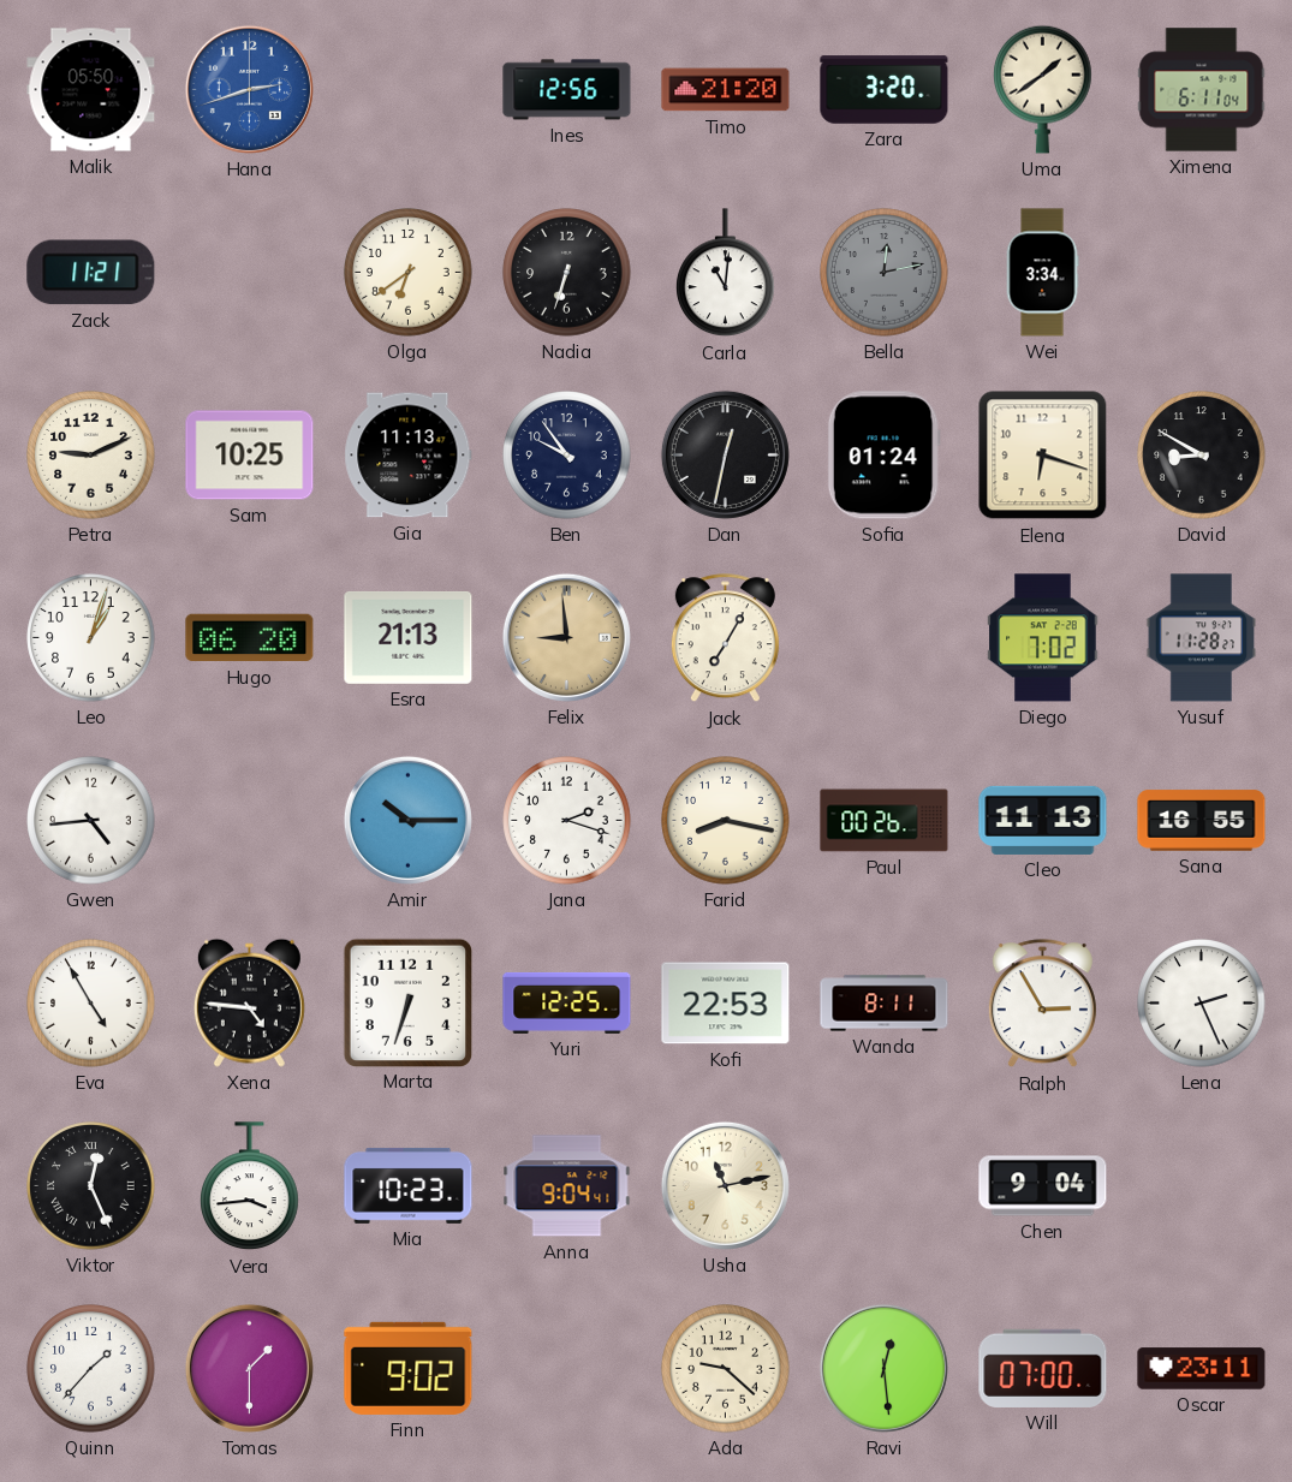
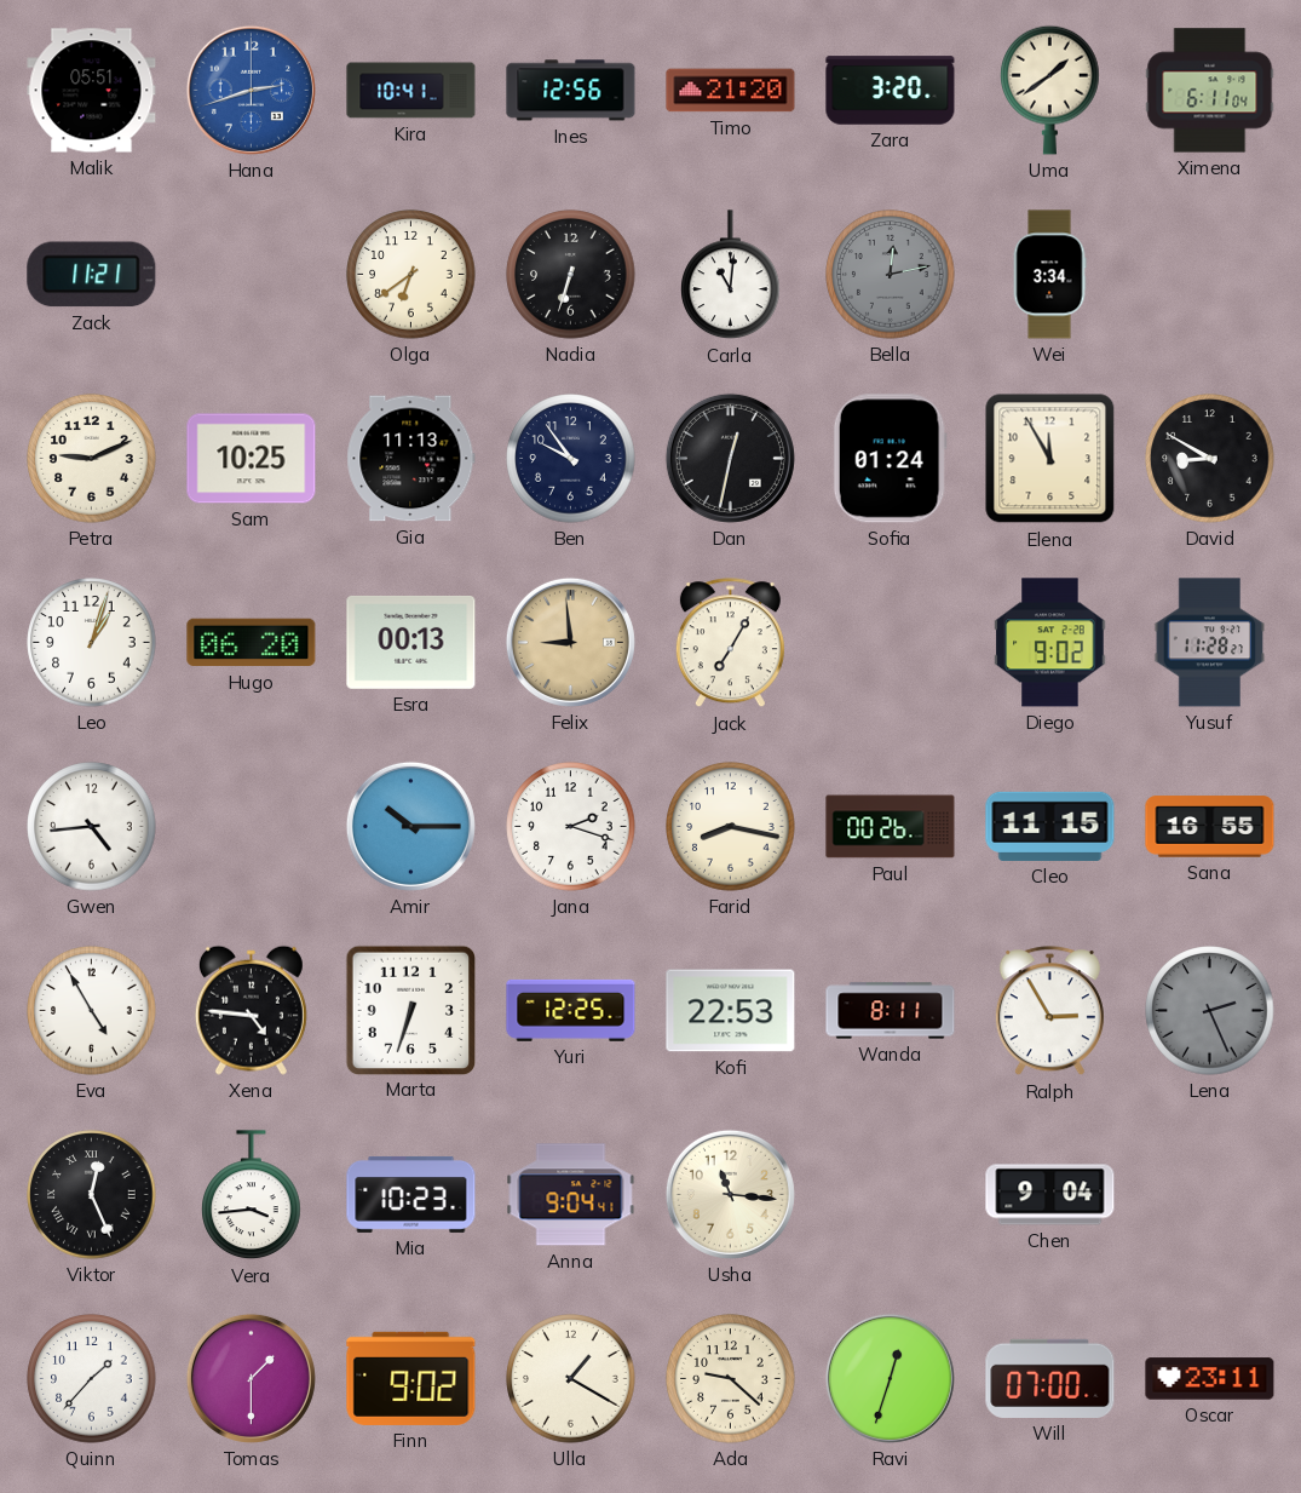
Malik: 05:50 -> 05:51
Kira: none -> 10:41
Elena: 6:18 -> 11:55
Esra: 21:13 -> 00:13
Diego: 7:02 -> 9:02
Cleo: 11:13 -> 11:15
Lena dial: white -> grey
Usha: 11:13 -> 11:16
Ulla: none -> 1:20
Ravi: 12:29 -> 12:33
